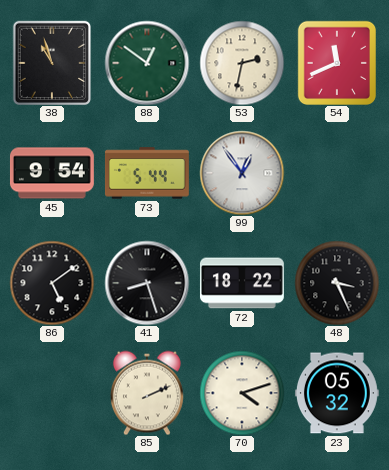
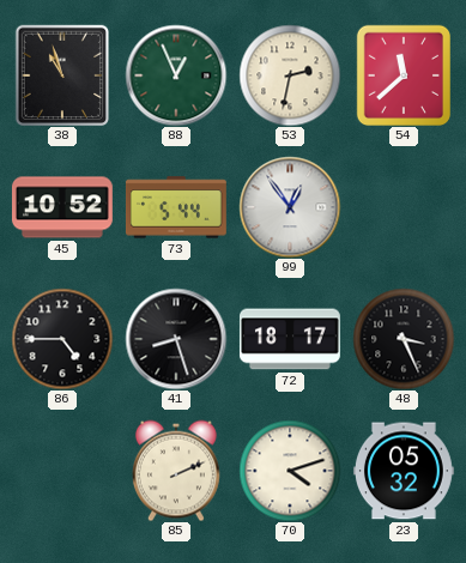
88: 12:51 -> 12:56
54: 11:41 -> 11:38
45: 9:54 -> 10:52
86: 5:09 -> 4:45
72: 18:22 -> 18:17
